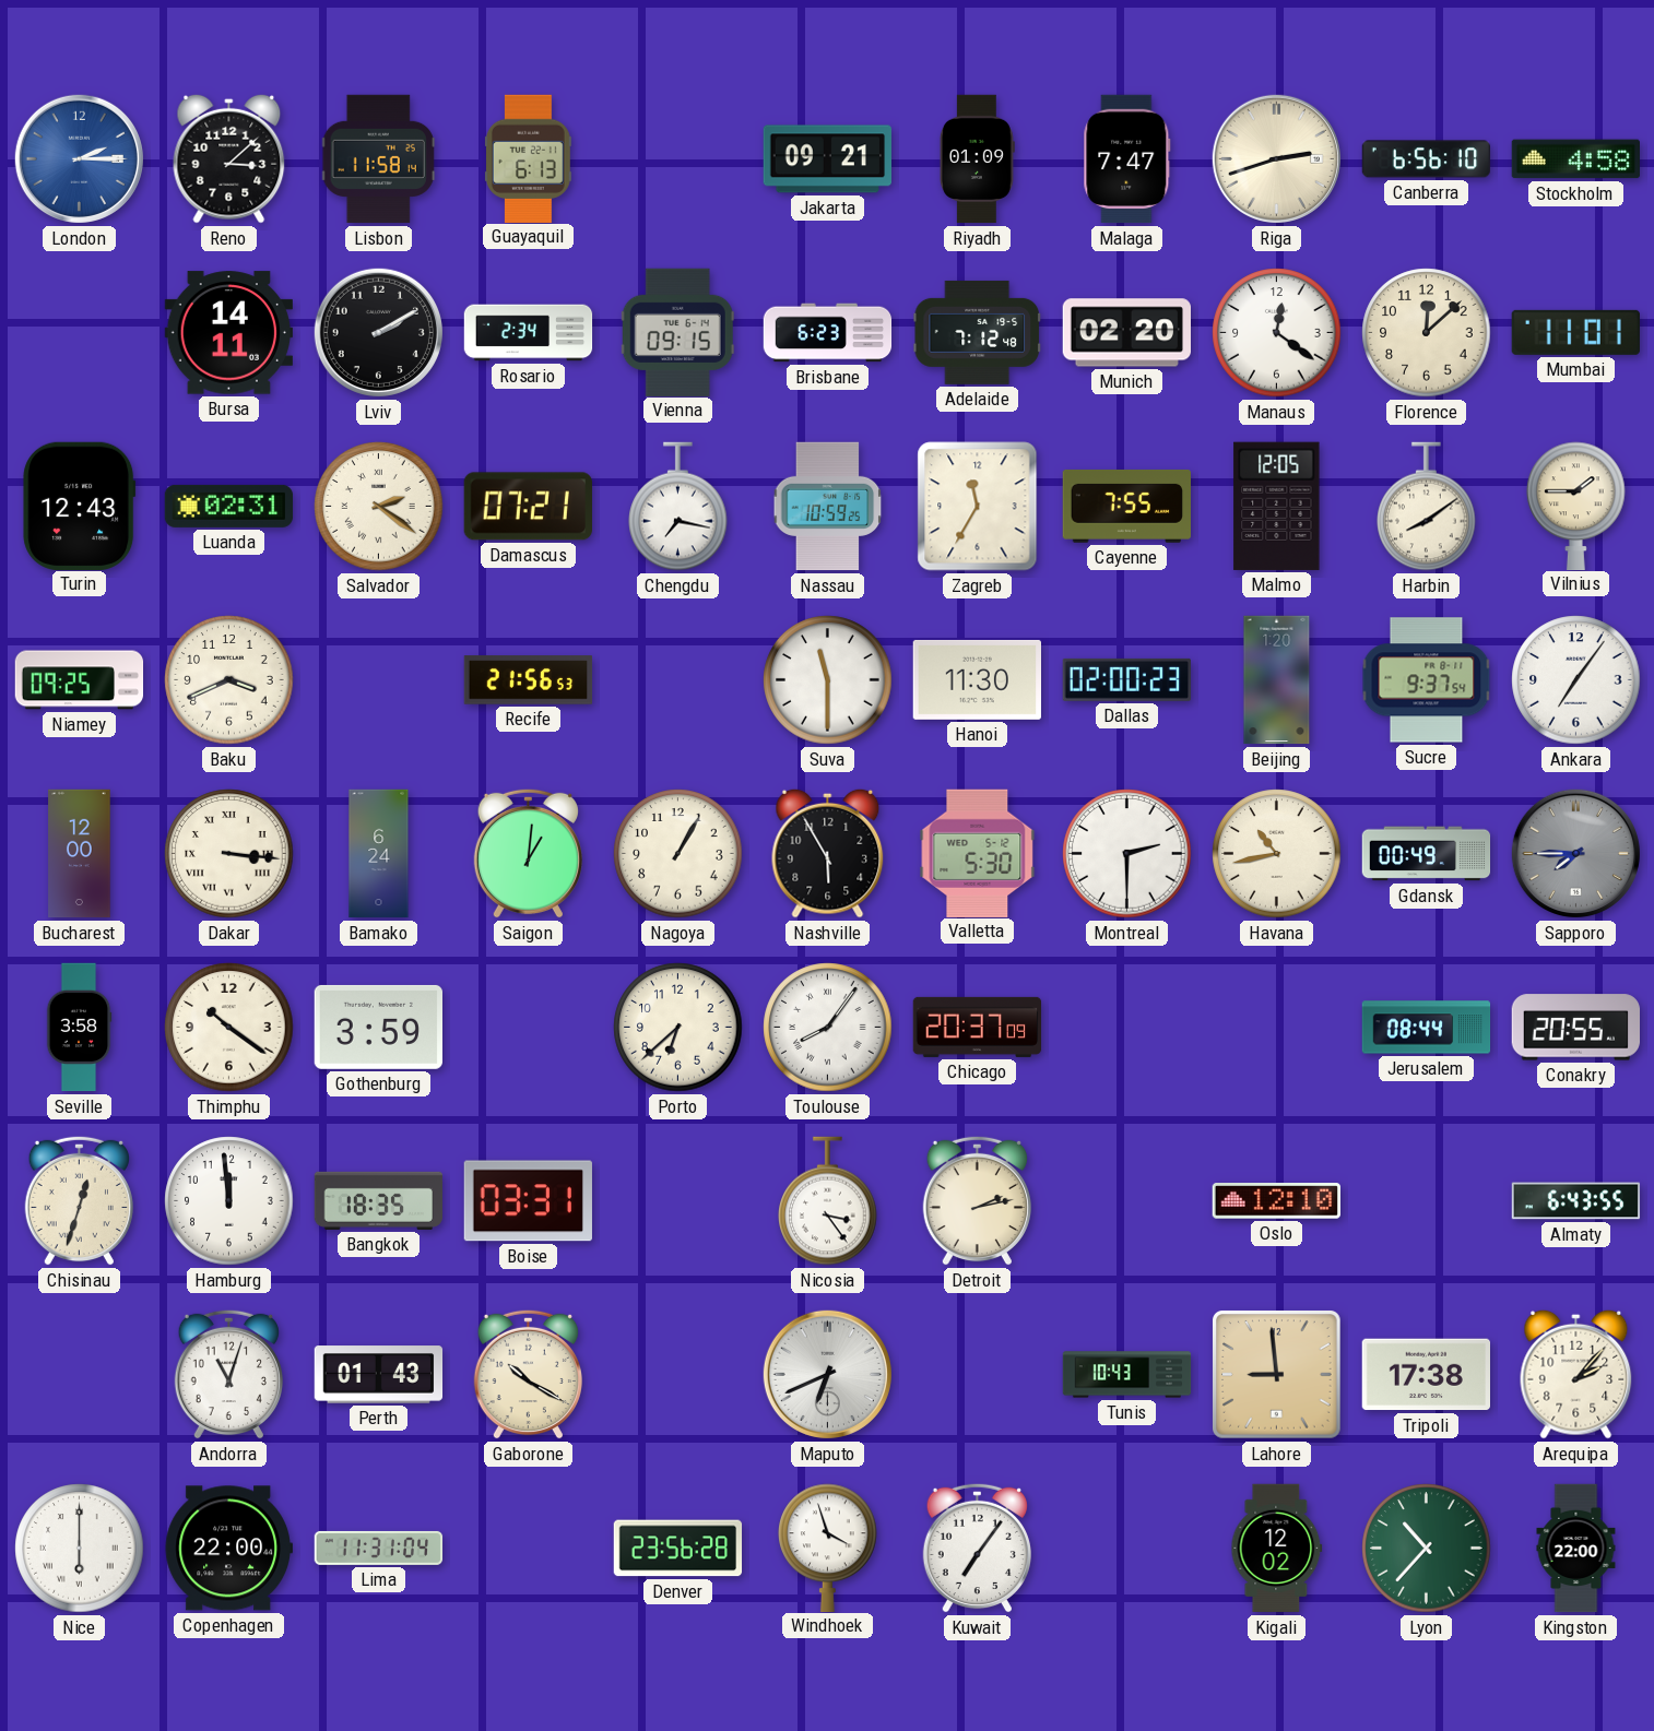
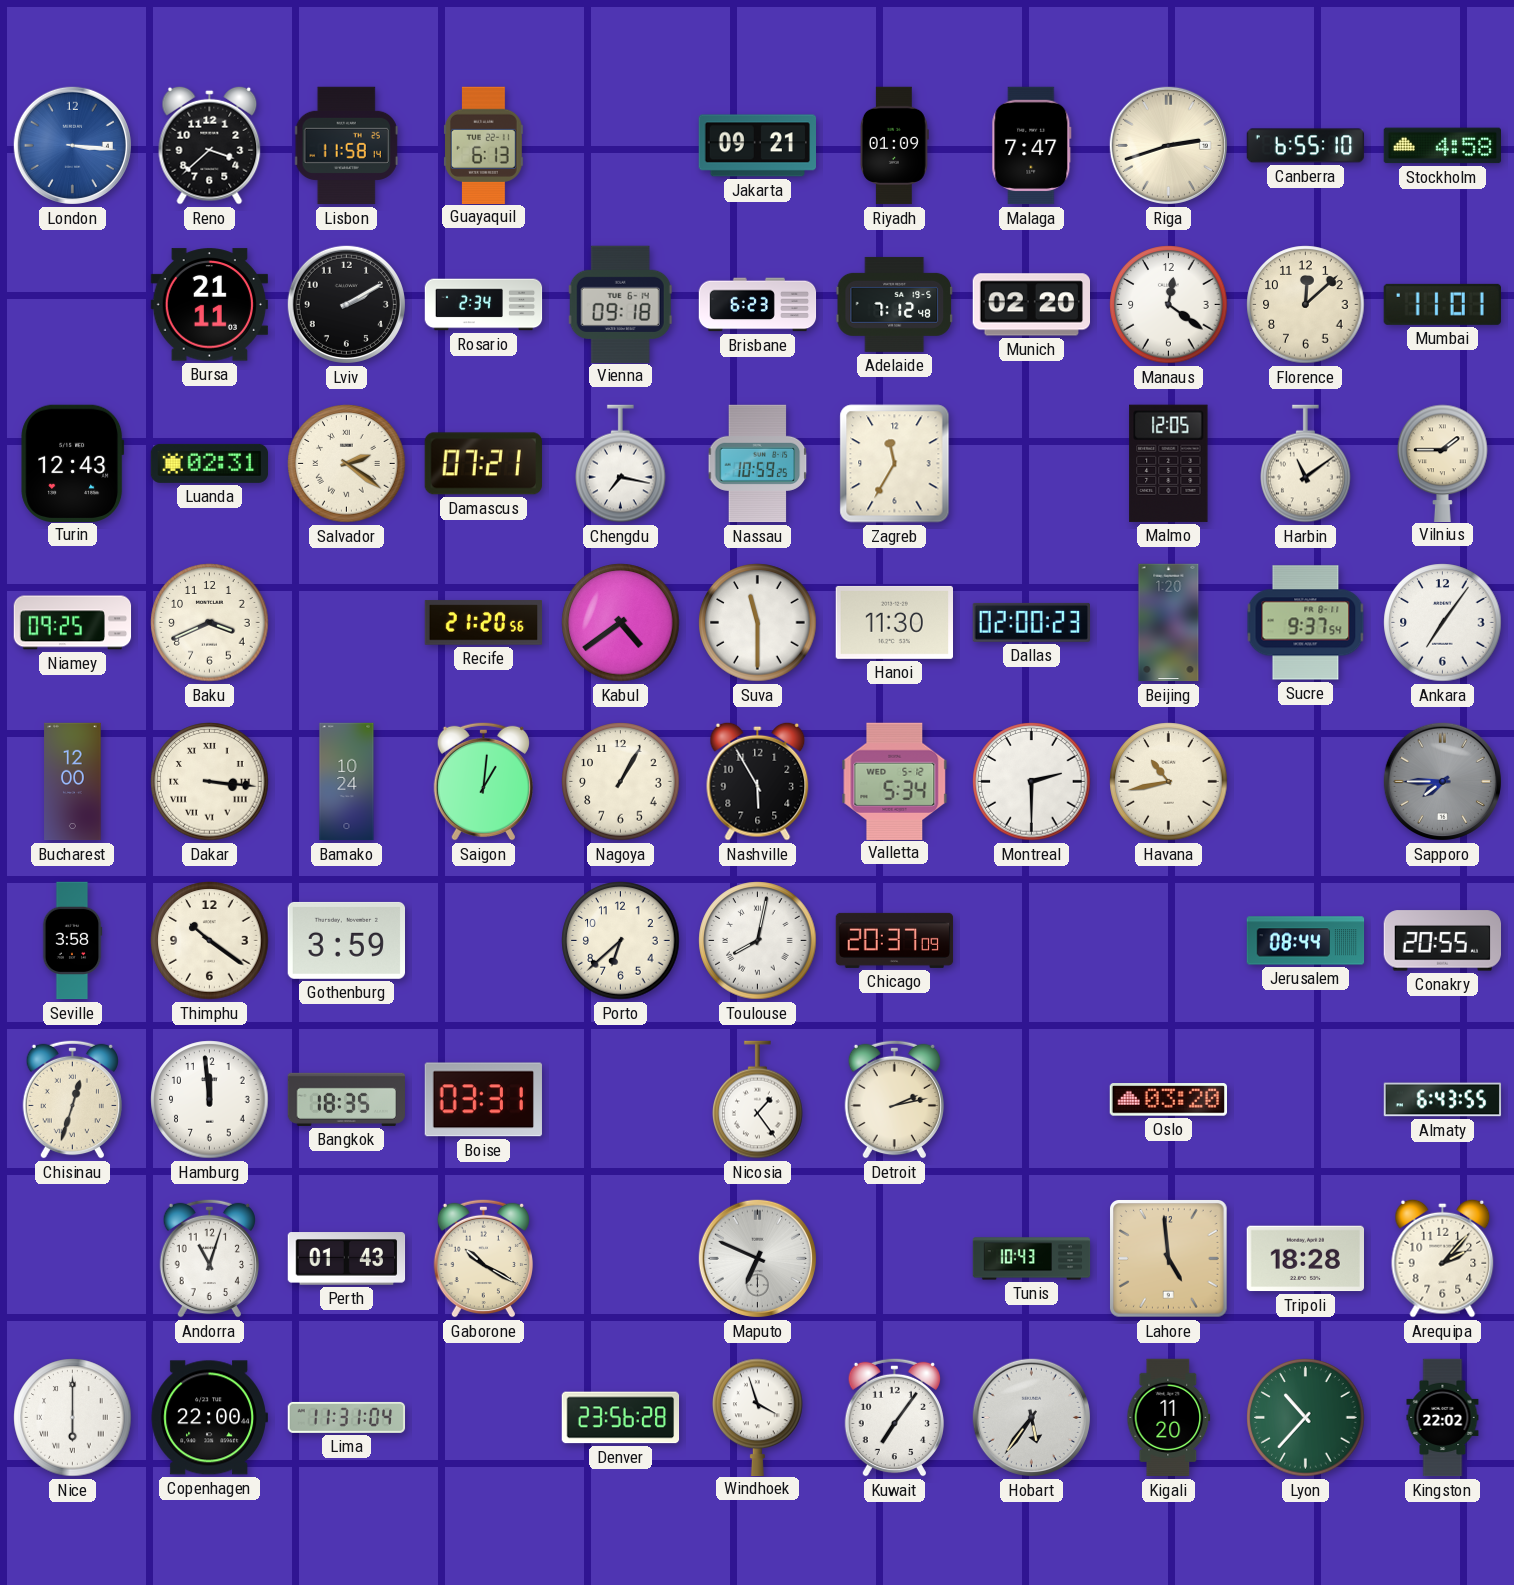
London: 2:15 -> 3:16
Reno: 3:08 -> 3:38
Canberra: 6:56 -> 6:55
Bursa: 14:11 -> 21:11
Vienna: 09:15 -> 09:18
Cayenne: 7:55 -> none
Harbin: 8:09 -> 11:09
Recife: 21:56 -> 21:20
Kabul: none -> 4:39
Bamako: 6:24 -> 10:24
Valletta: 5:30 -> 5:34
Gdansk: 00:49 -> none
Toulouse: 8:06 -> 8:02
Nicosia: 3:24 -> 1:24
Oslo: 12:10 -> 03:20
Maputo: 6:41 -> 6:49
Lahore: 8:59 -> 4:59
Tripoli: 17:38 -> 18:28
Hobart: none -> 5:36
Kigali: 12:02 -> 11:20
Kingston: 22:00 -> 22:02
